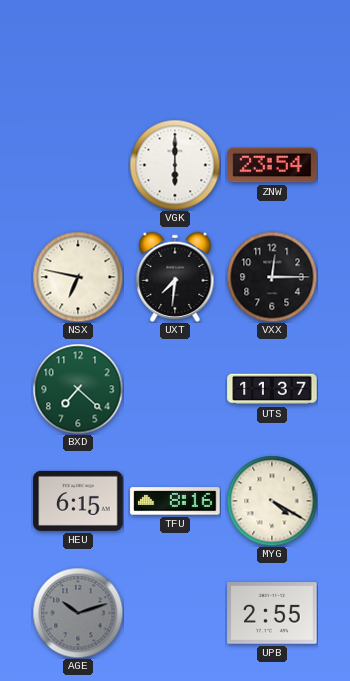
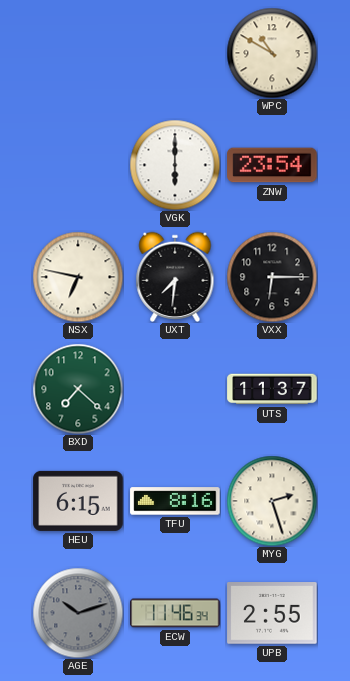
WPC: none -> 10:50
VXX: 12:15 -> 6:15
MYG: 4:20 -> 2:27
ECW: none -> 11:46
